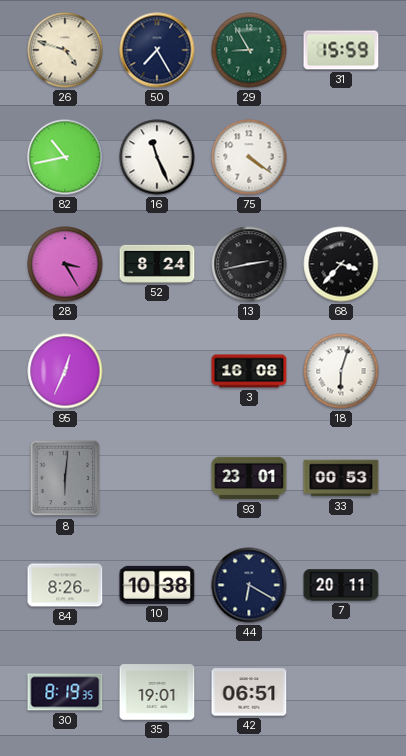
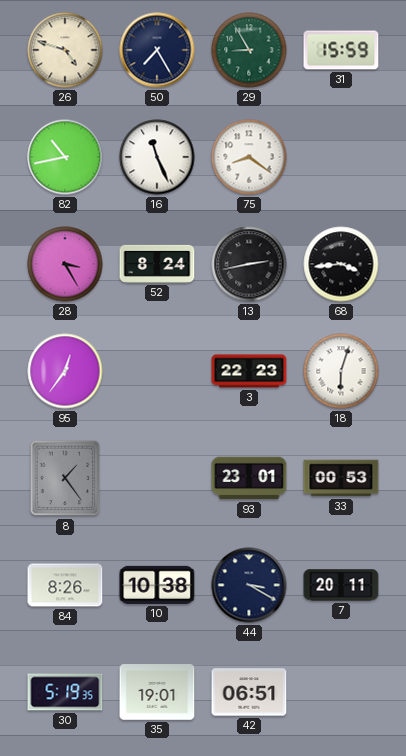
75: 4:21 -> 8:21
68: 3:37 -> 3:44
95: 12:34 -> 12:36
3: 16:08 -> 22:23
8: 6:01 -> 1:24
44: 6:20 -> 3:20
30: 8:19 -> 5:19
